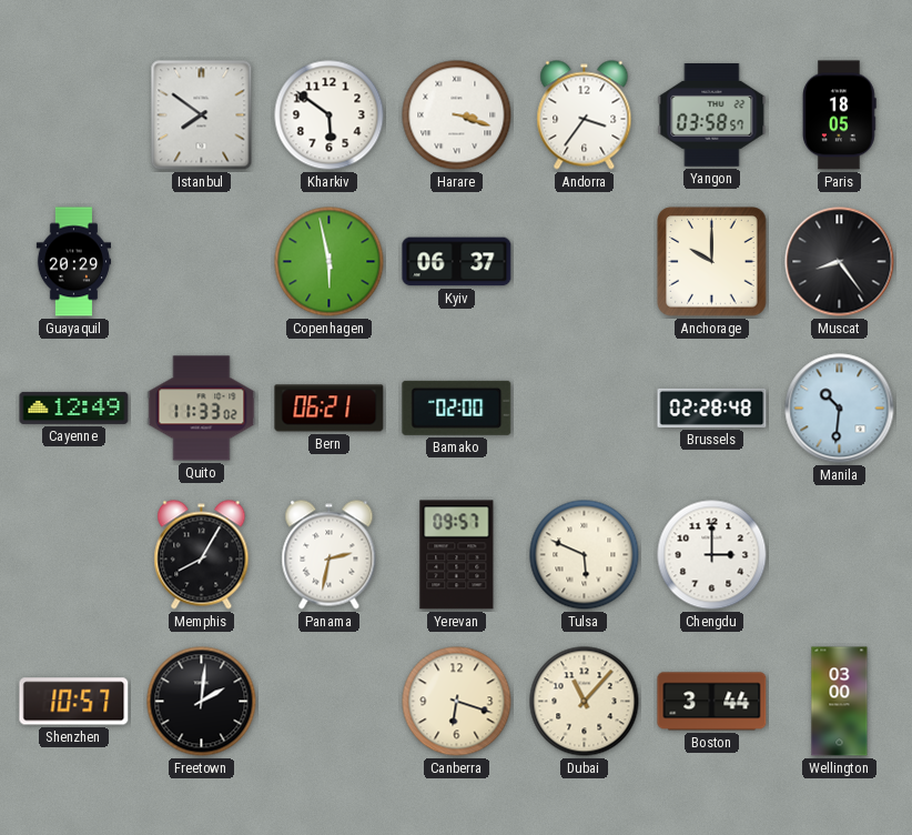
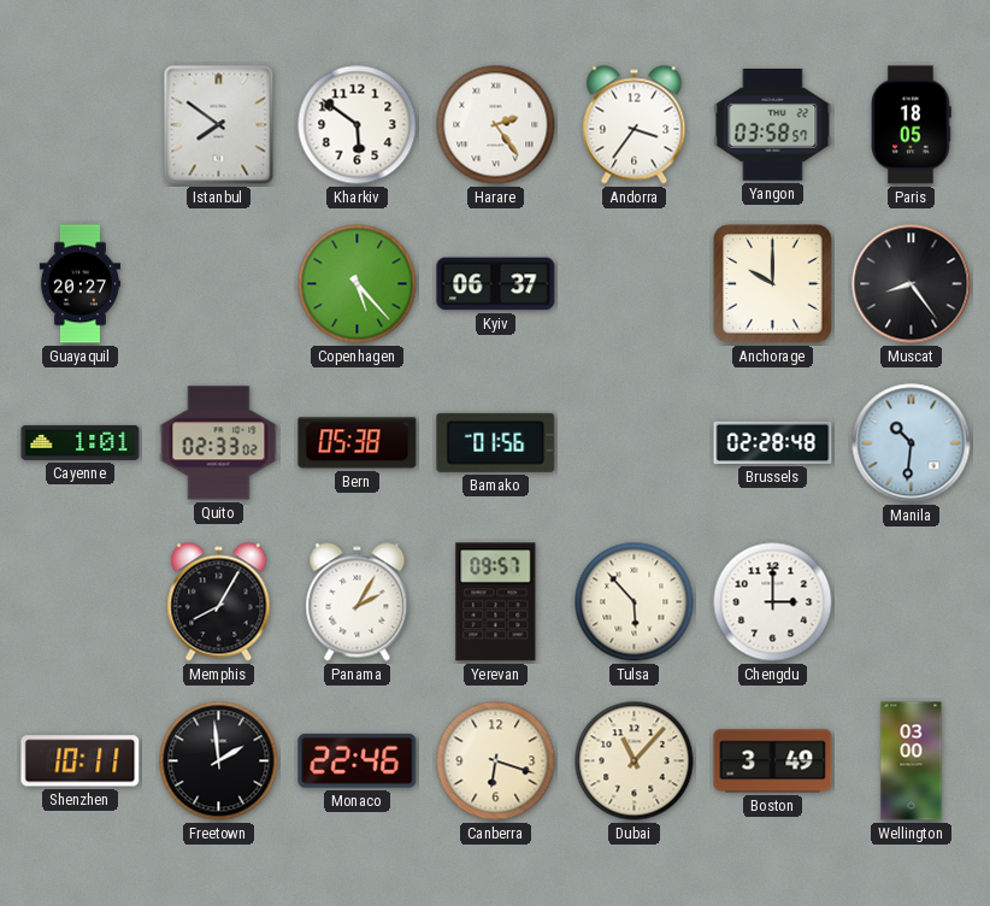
Harare: 3:18 -> 2:24
Guayaquil: 20:29 -> 20:27
Copenhagen: 5:58 -> 5:23
Cayenne: 12:49 -> 1:01
Quito: 11:33 -> 02:33
Bern: 06:21 -> 05:38
Bamako: 02:00 -> 01:56
Panama: 2:32 -> 2:05
Tulsa: 5:49 -> 5:53
Shenzhen: 10:57 -> 10:11
Freetown: 2:01 -> 1:59
Monaco: none -> 22:46
Boston: 3:44 -> 3:49
